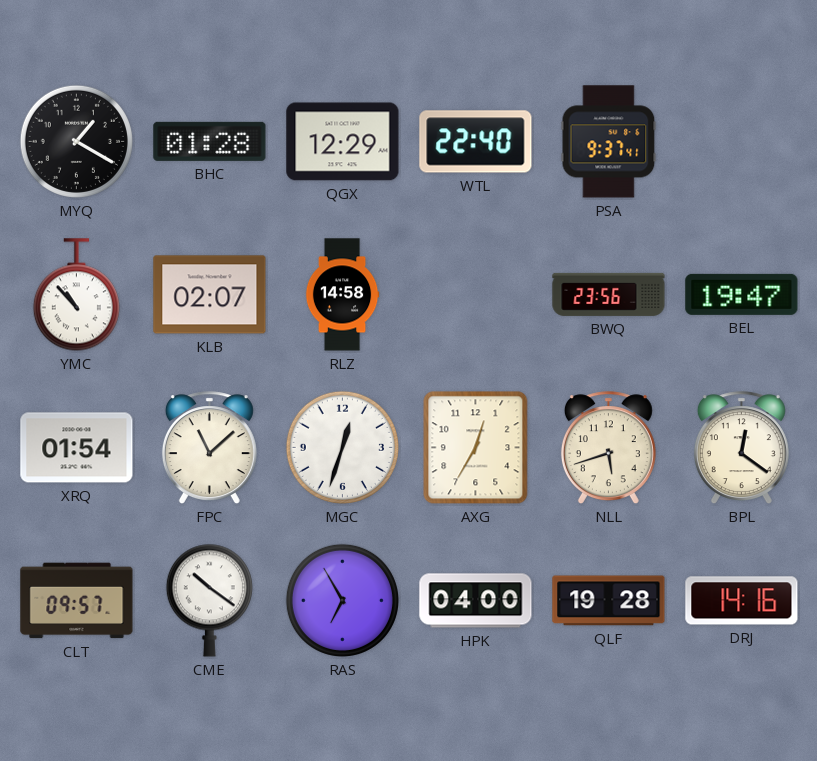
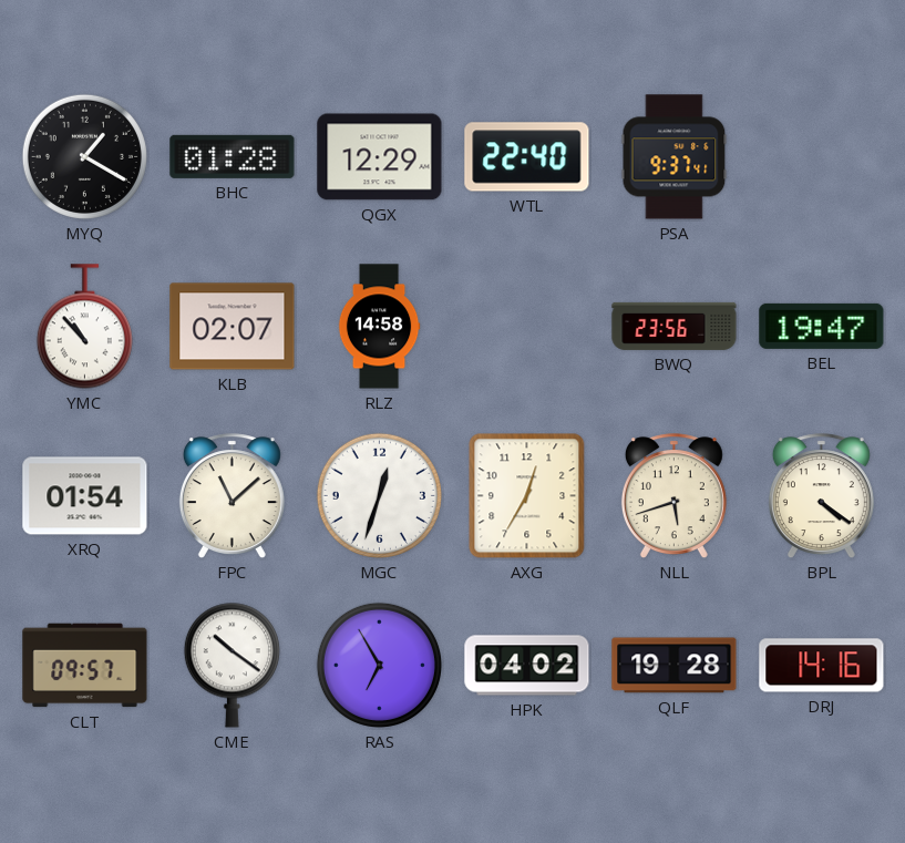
BPL: 12:21 -> 4:21
HPK: 04:00 -> 04:02
